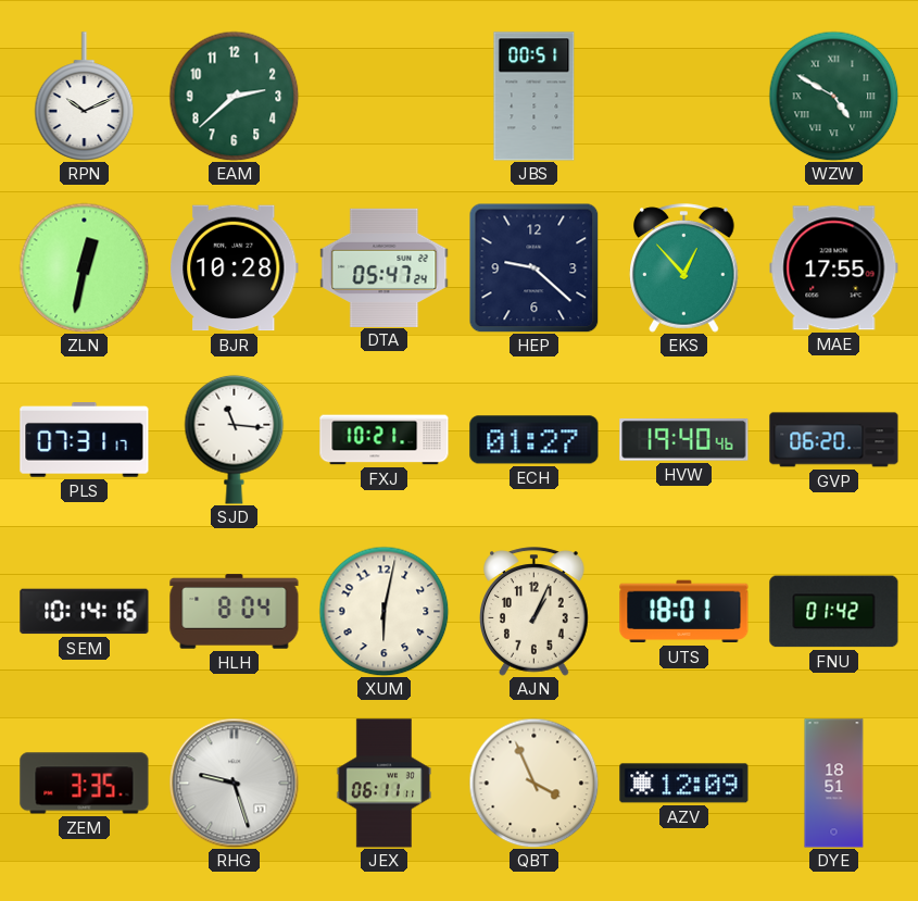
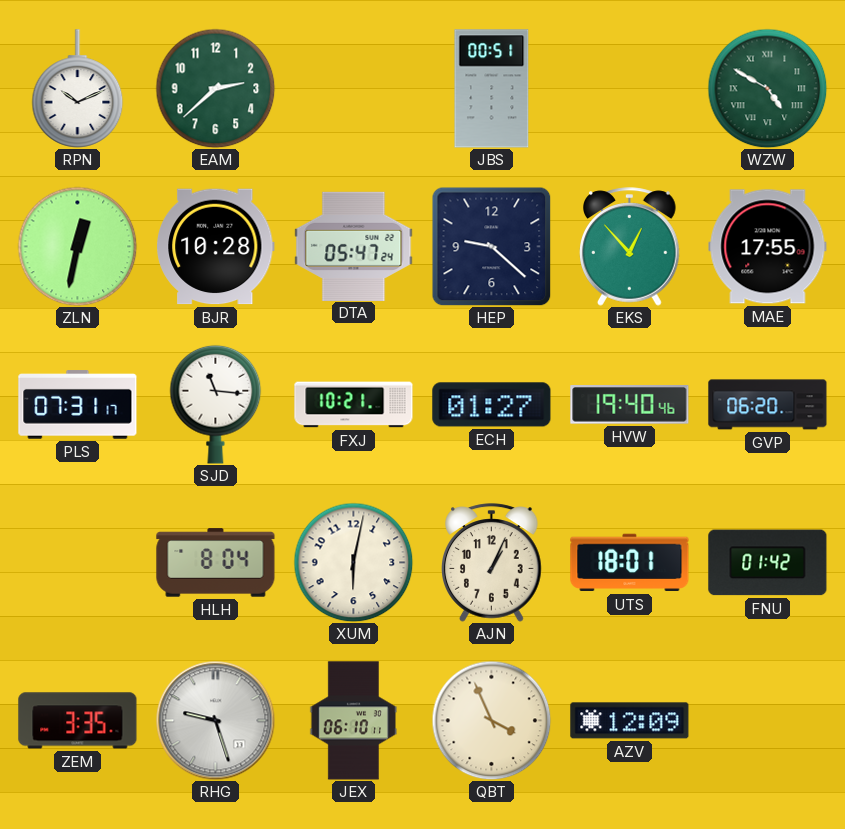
SEM: 10:14 -> none
JEX: 06:11 -> 06:10
DYE: 18:51 -> none
